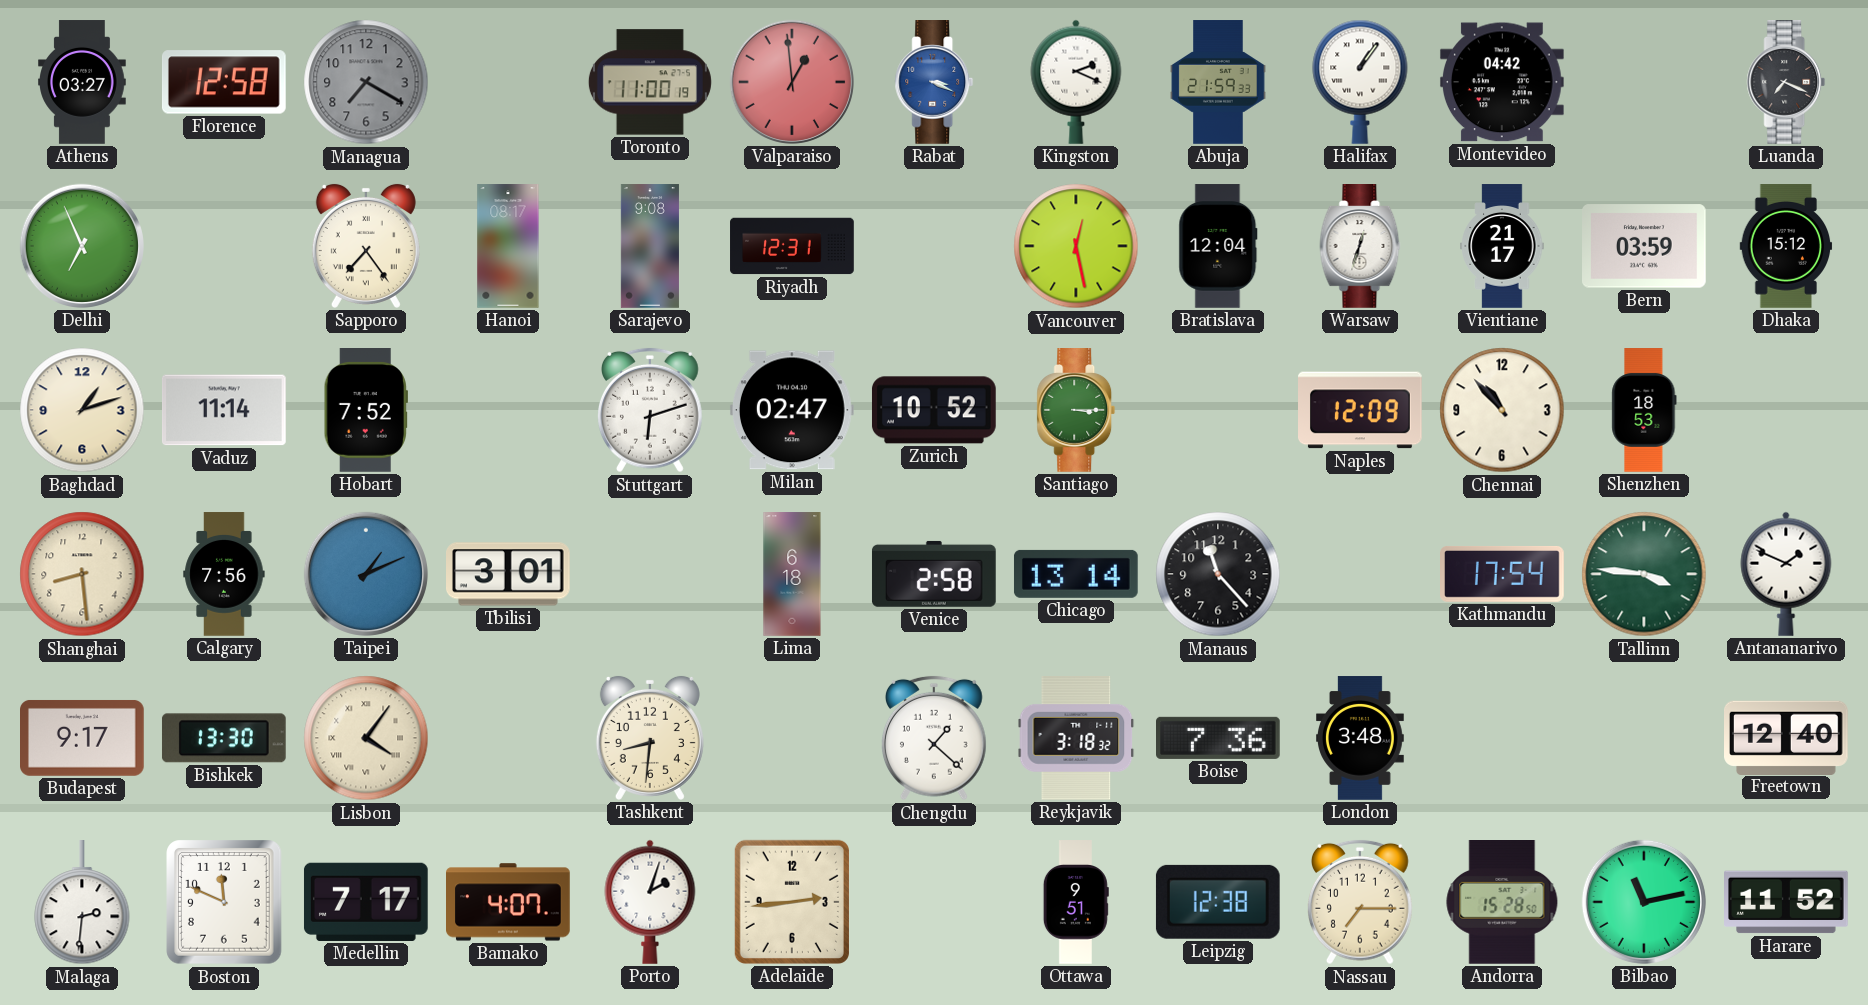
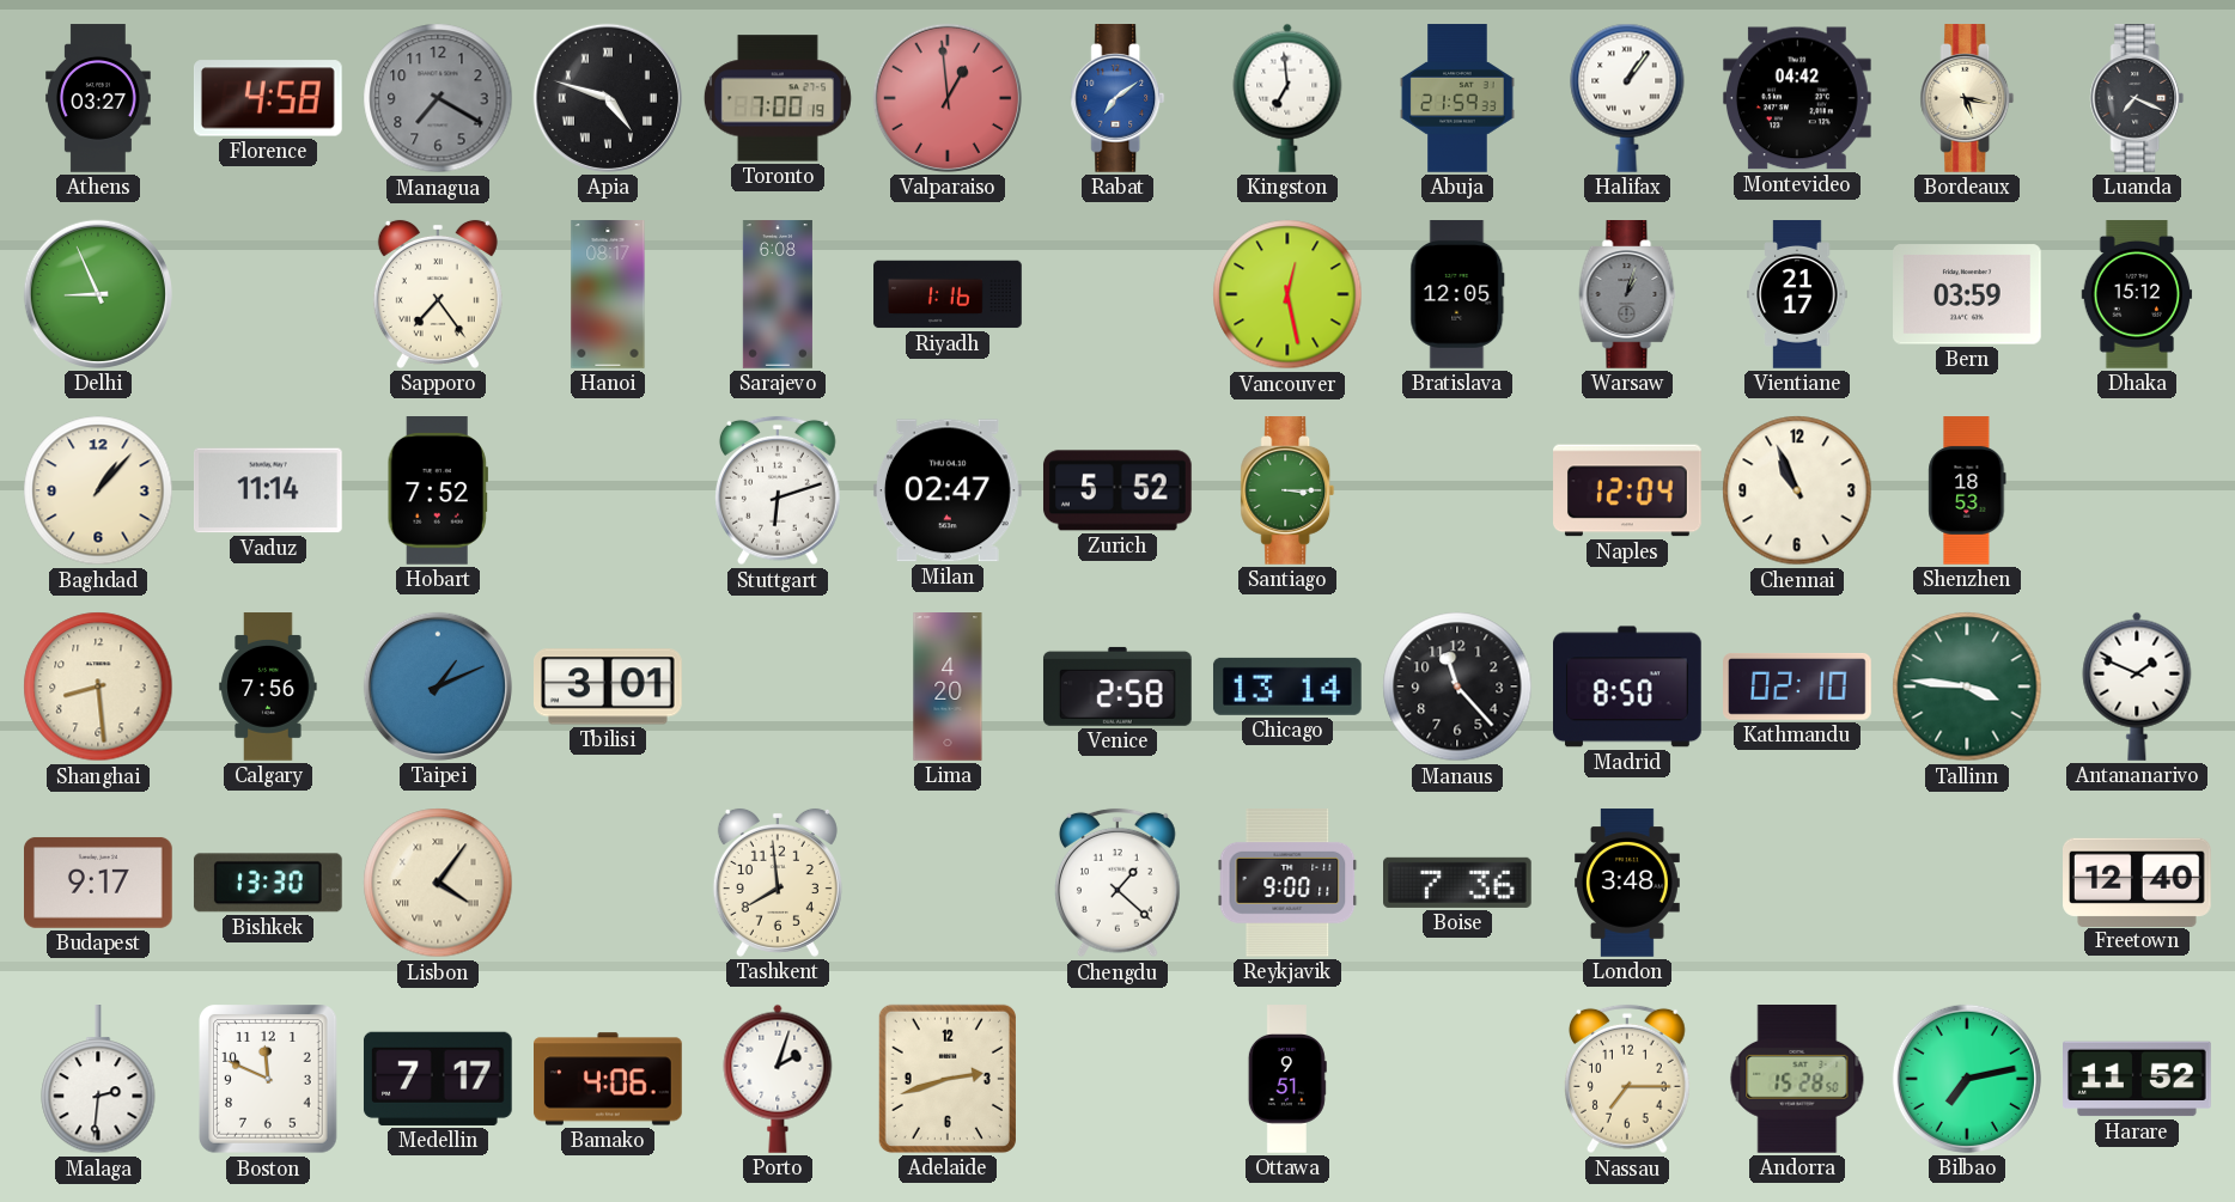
Florence: 12:58 -> 4:58
Apia: none -> 4:48
Toronto: 11:00 -> 7:00
Rabat: 3:19 -> 7:09
Kingston: 2:19 -> 6:59
Bordeaux: none -> 5:17
Delhi: 6:56 -> 8:56
Sarajevo: 9:08 -> 6:08
Riyadh: 12:31 -> 1:16
Bratislava: 12:04 -> 12:05
Warsaw: 12:33 -> 1:03
Warsaw dial: white -> grey
Baghdad: 1:12 -> 1:07
Zurich: 10:52 -> 5:52
Naples: 12:09 -> 12:04
Chennai: 10:53 -> 10:56
Lima: 6:18 -> 4:20
Madrid: none -> 8:50
Kathmandu: 17:54 -> 02:10
Tashkent: 8:31 -> 7:59
Reykjavik: 3:18 -> 9:00
Bamako: 4:07 -> 4:06
Adelaide: 2:44 -> 2:42
Leipzig: 12:38 -> none
Bilbao: 11:13 -> 7:13
